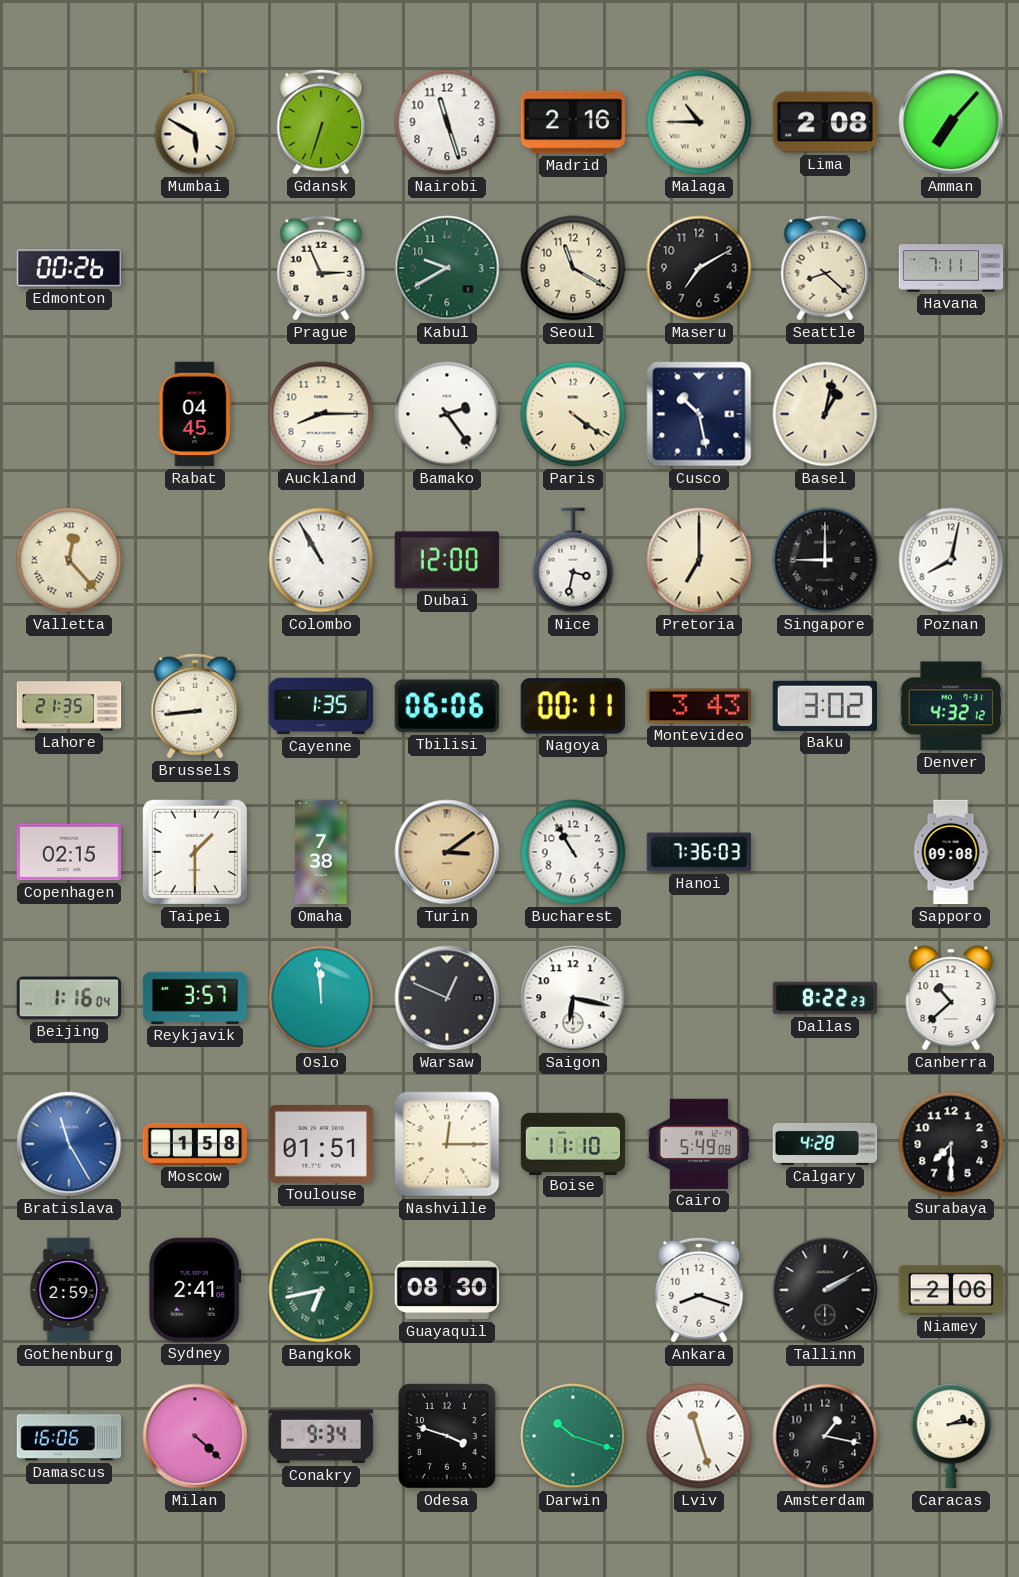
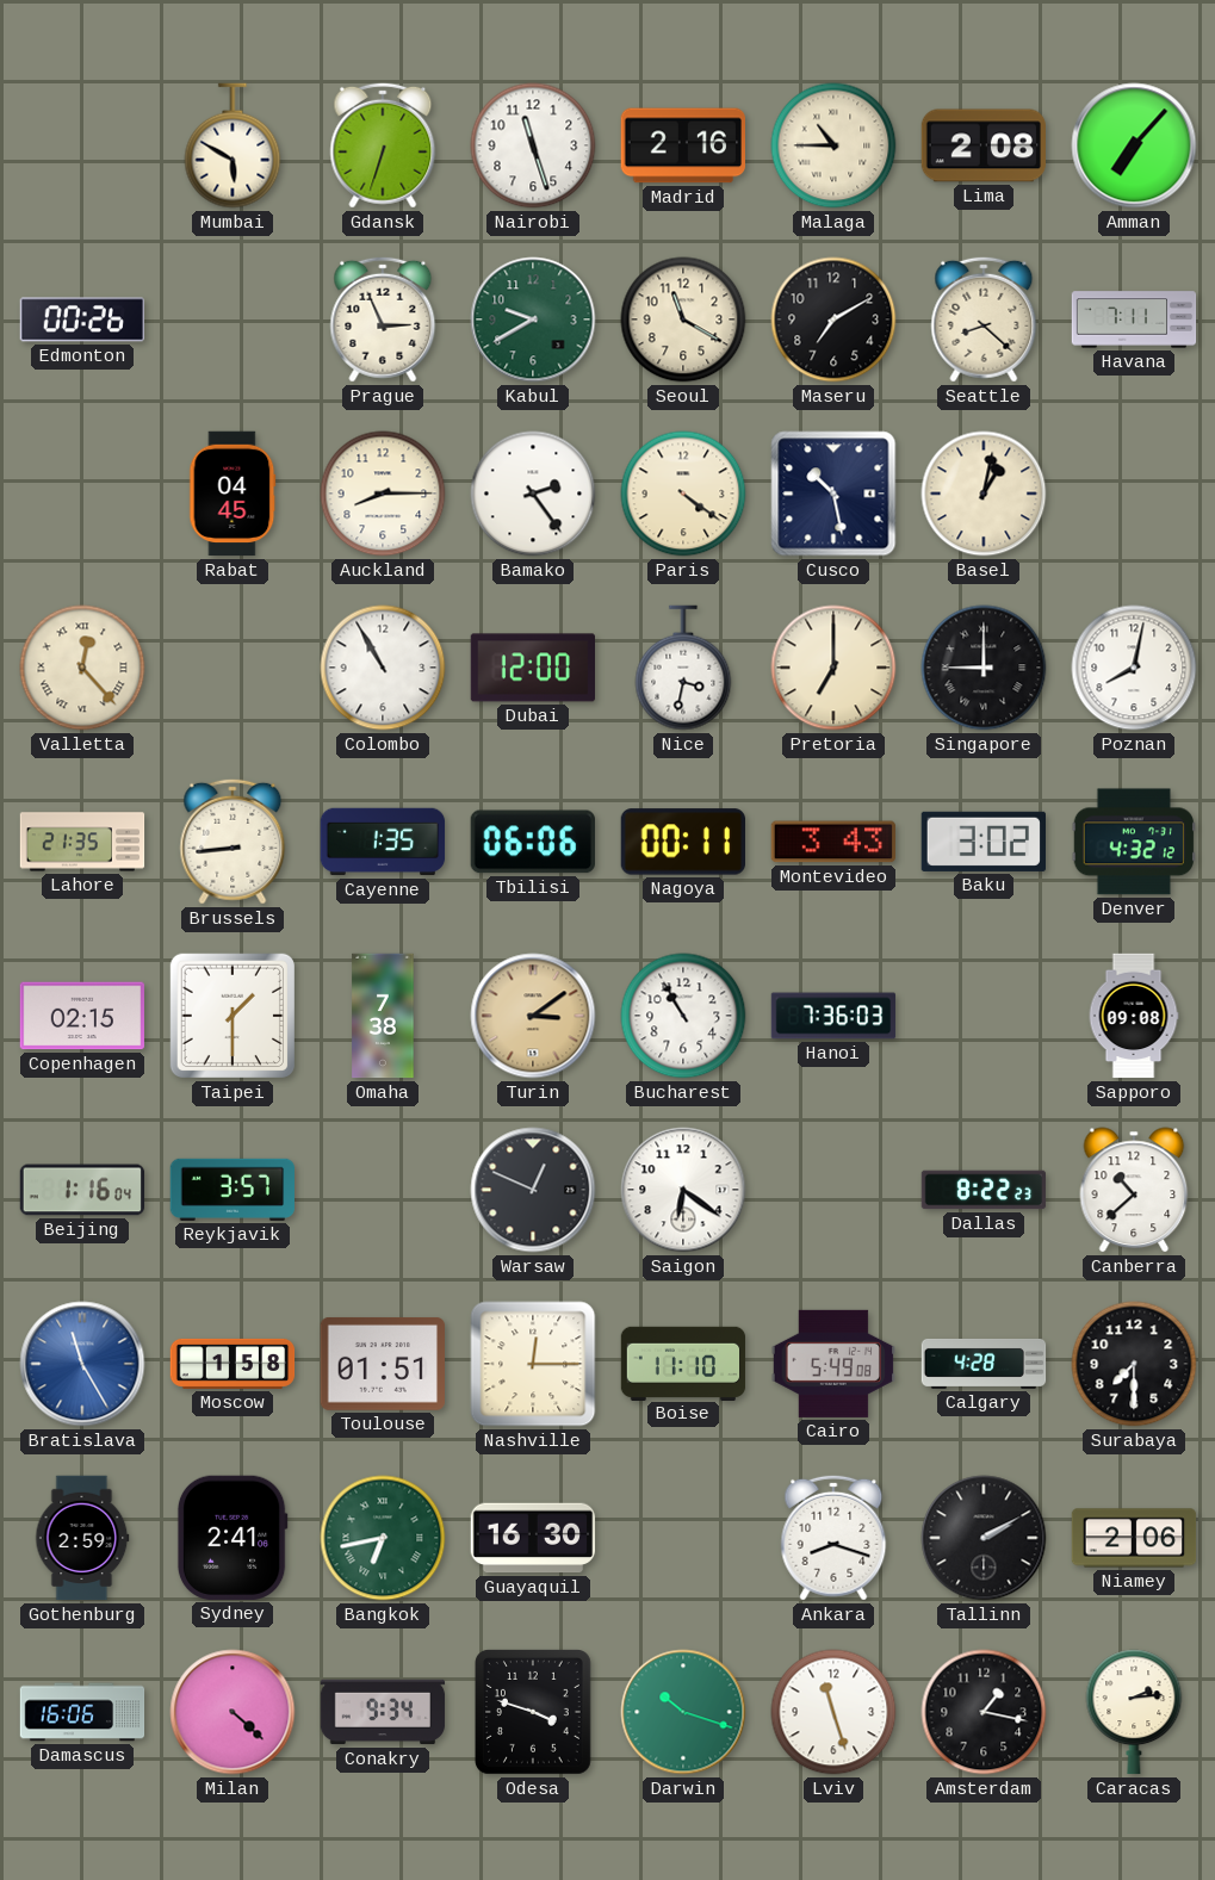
Oslo: 11:59 -> none
Saigon: 6:17 -> 6:21
Guayaquil: 08:30 -> 16:30
